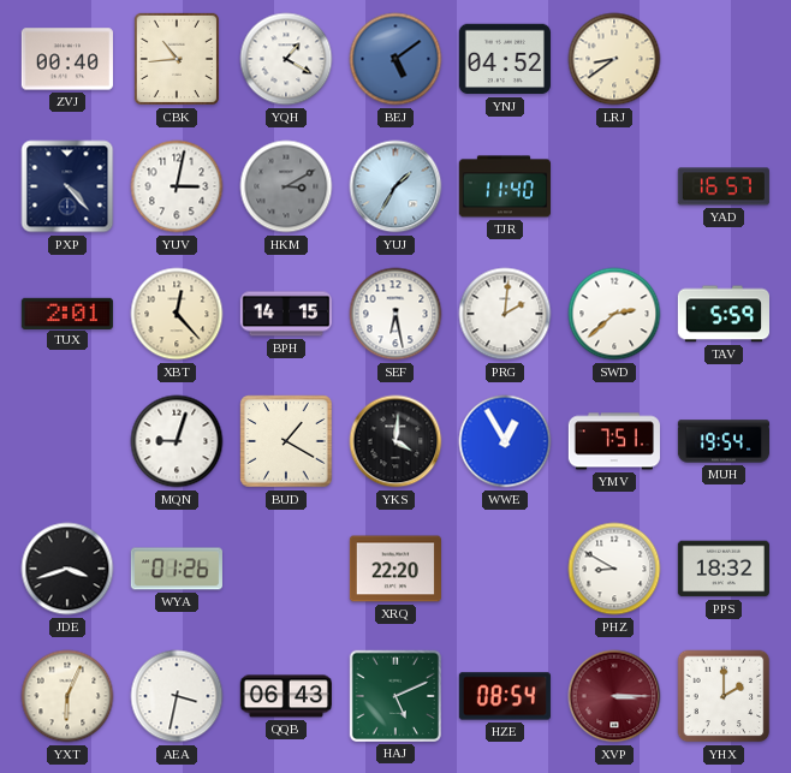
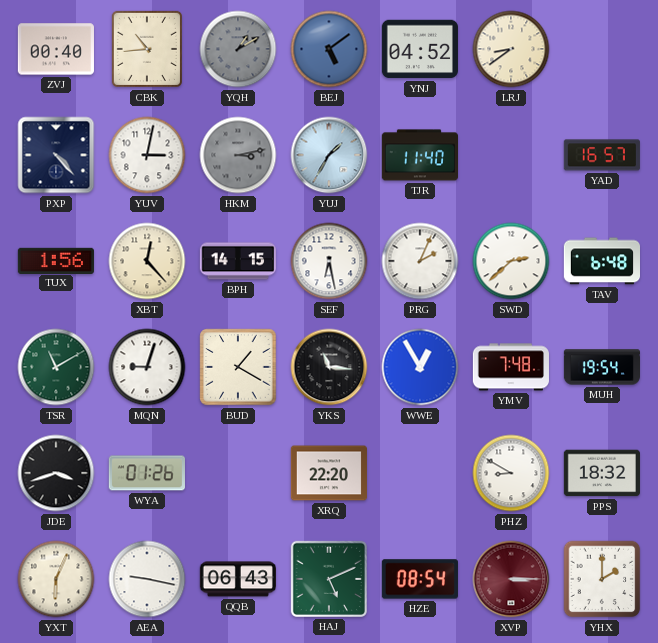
YQH: 1:20 -> 1:10
YQH dial: white -> grey
HKM: 3:10 -> 3:13
TUX: 2:01 -> 1:56
PRG: 2:01 -> 2:04
TAV: 5:59 -> 6:48
TSR: none -> 11:10
YKS: 4:01 -> 11:16
YMV: 7:51 -> 7:48
AEA: 3:32 -> 9:17
